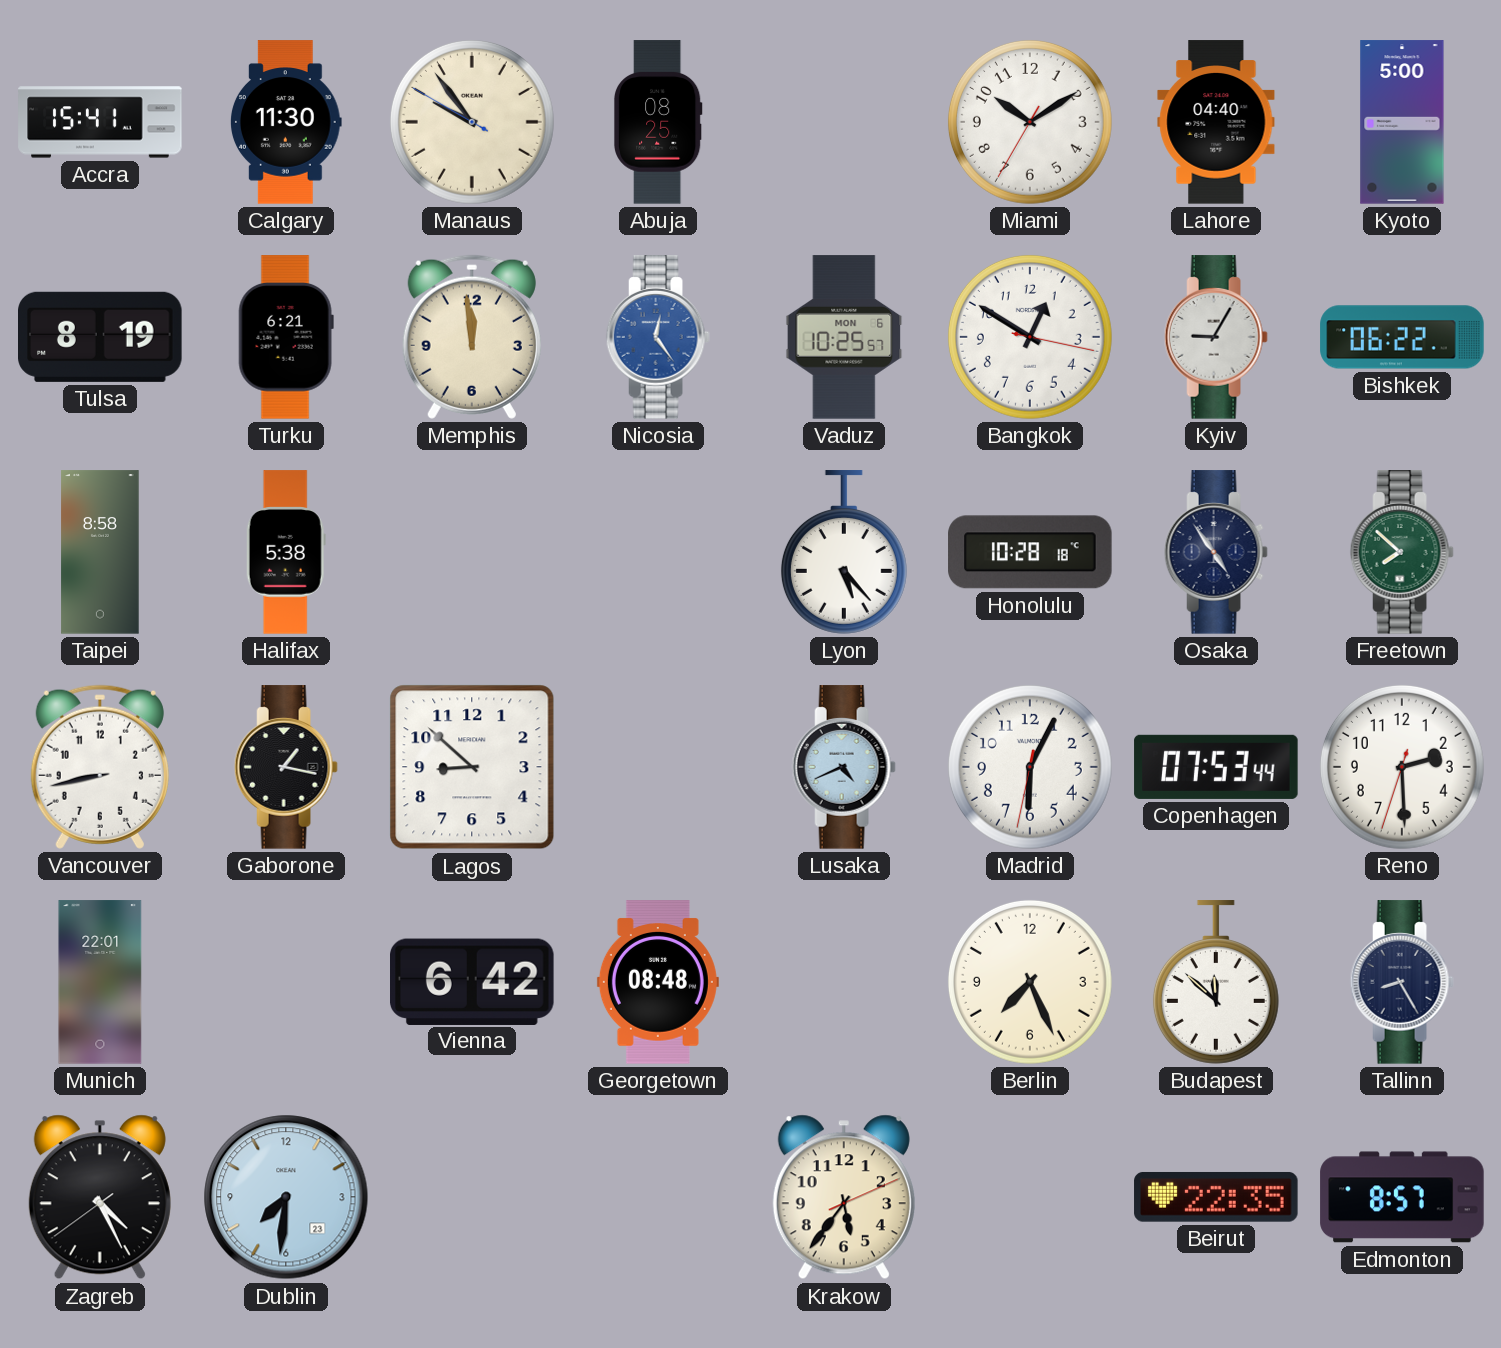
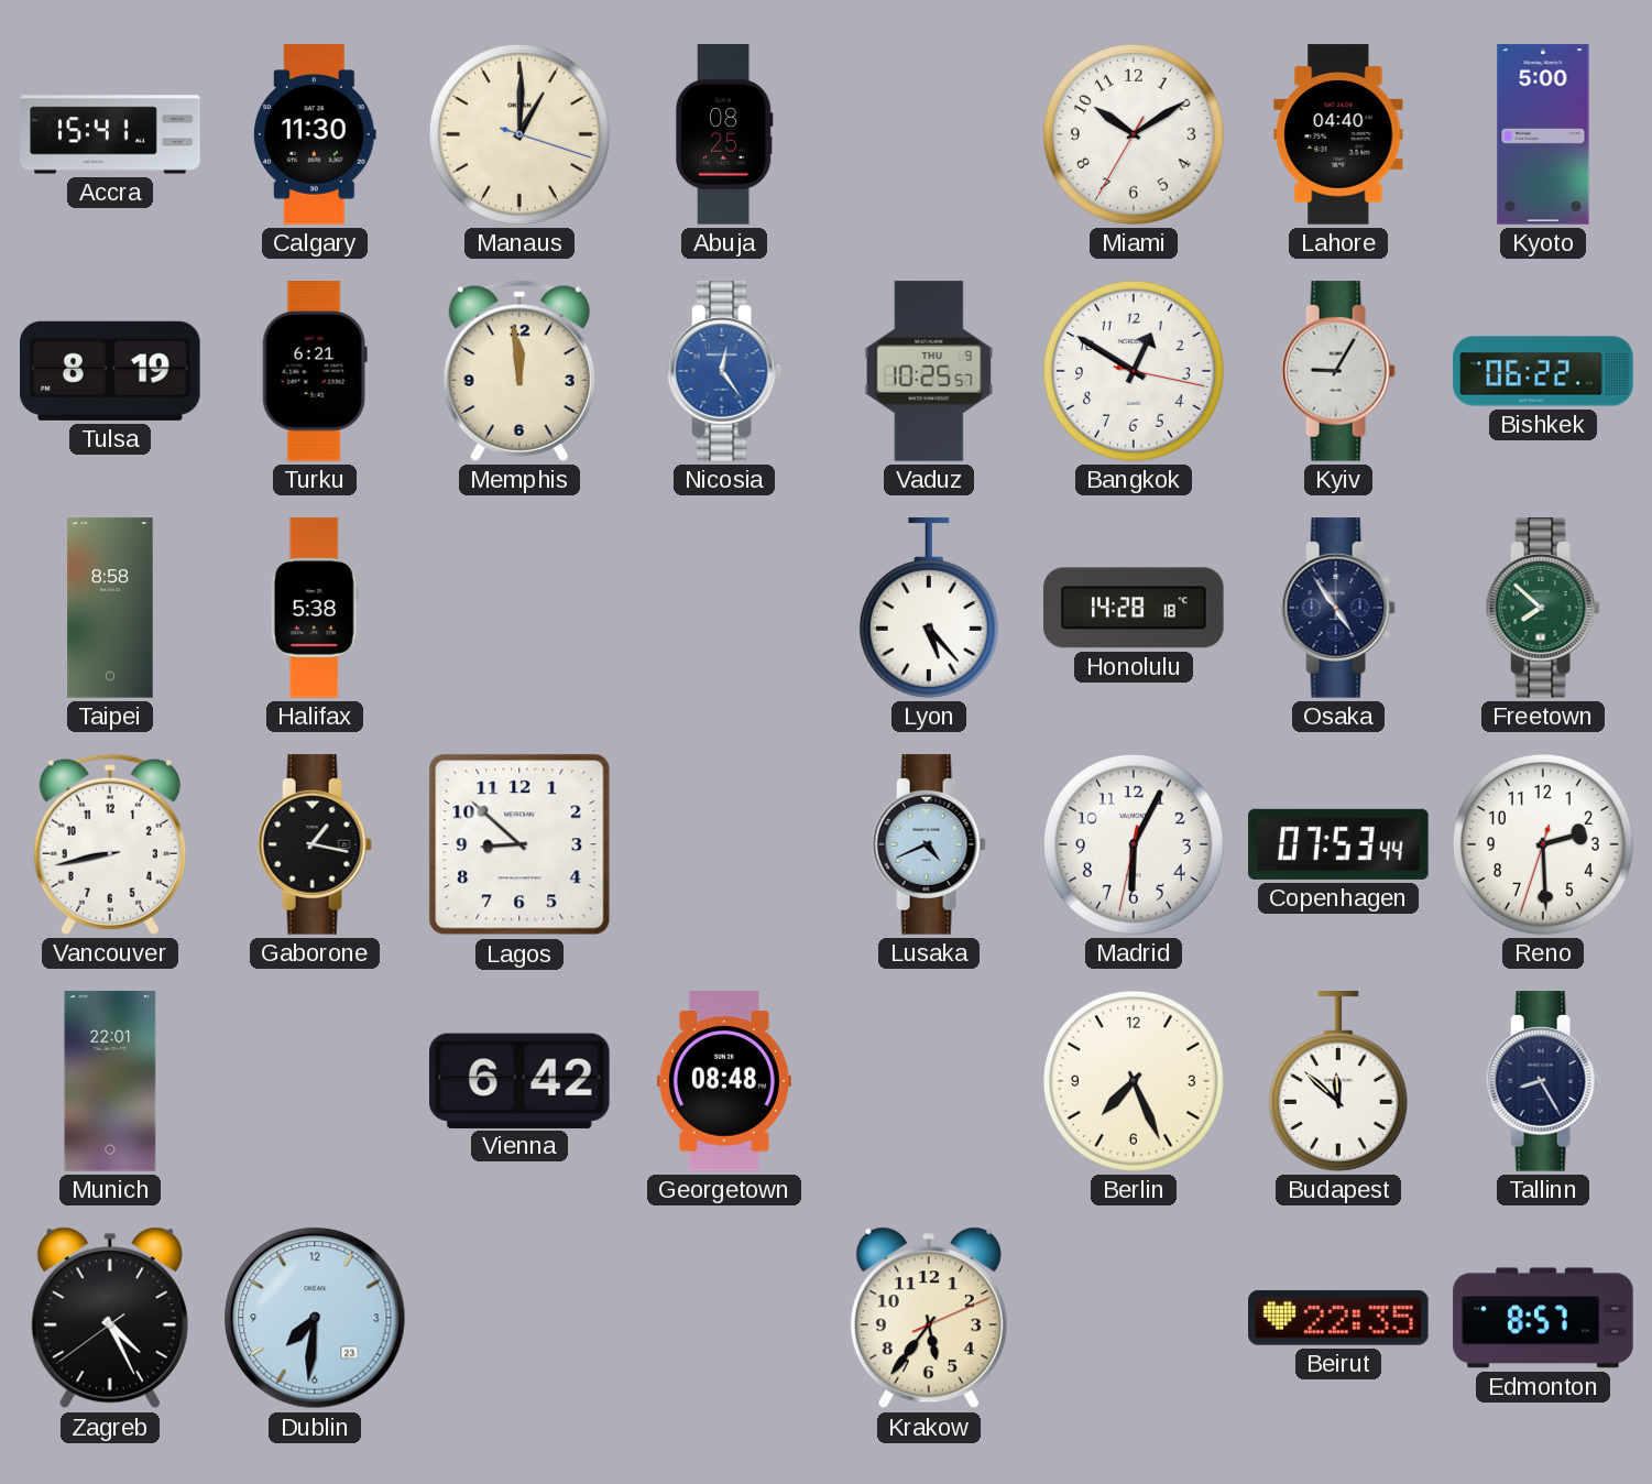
Manaus: 9:53 -> 1:00
Vaduz date: MON 6 -> THU 9
Honolulu: 10:28 -> 14:28
